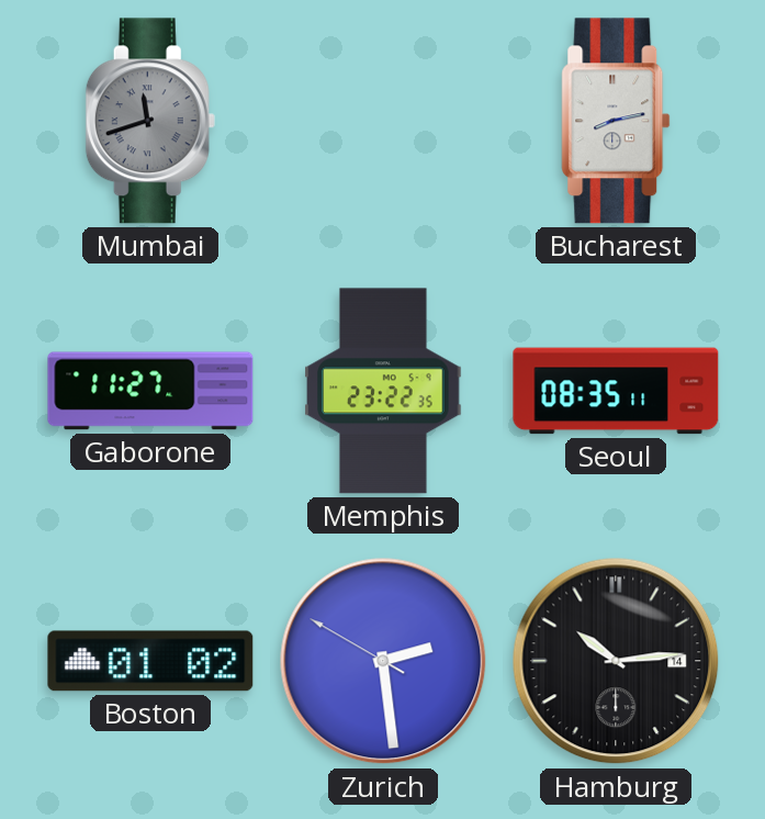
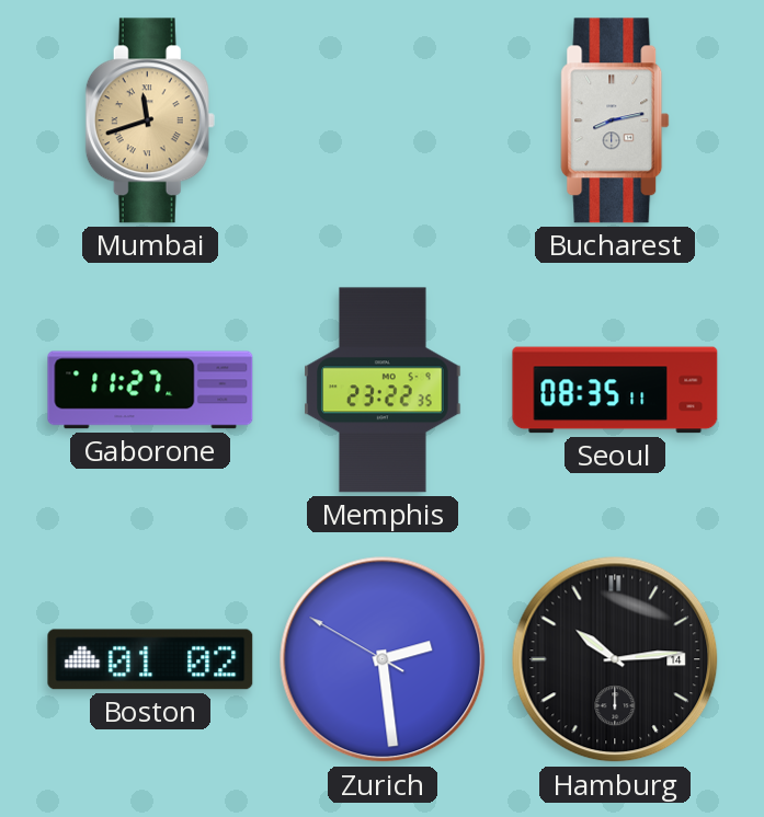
Mumbai dial: grey -> champagne
